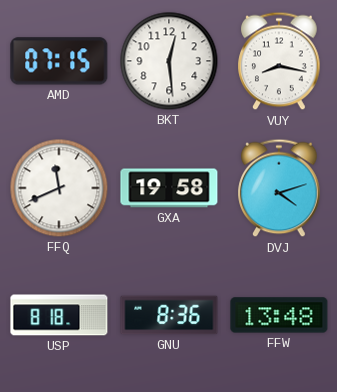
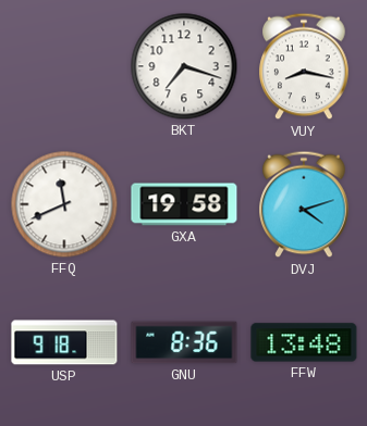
AMD: 07:15 -> none
BKT: 12:29 -> 7:18
USP: 8:18 -> 9:18
